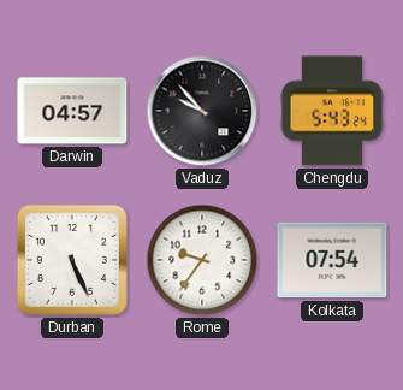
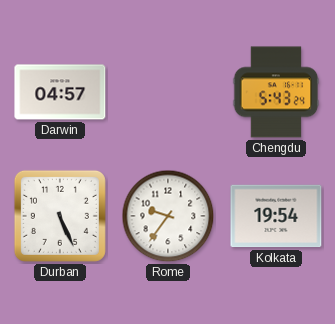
Vaduz: 9:53 -> none
Kolkata: 07:54 -> 19:54
